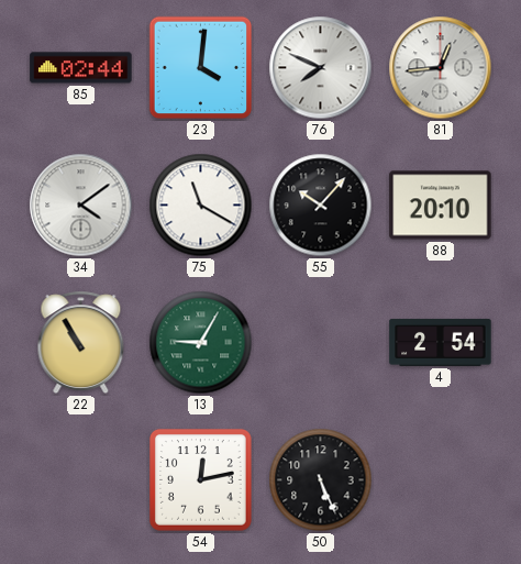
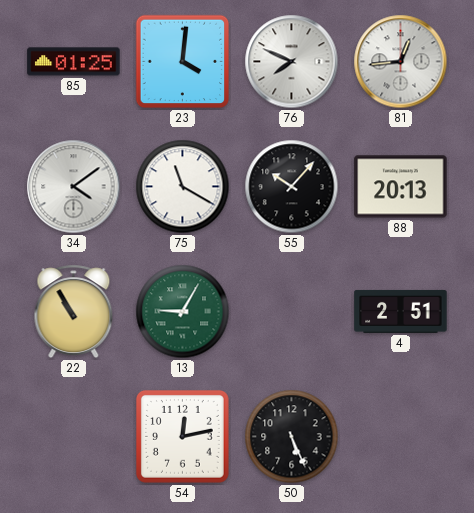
85: 02:44 -> 01:25
88: 20:10 -> 20:13
4: 2:54 -> 2:51
